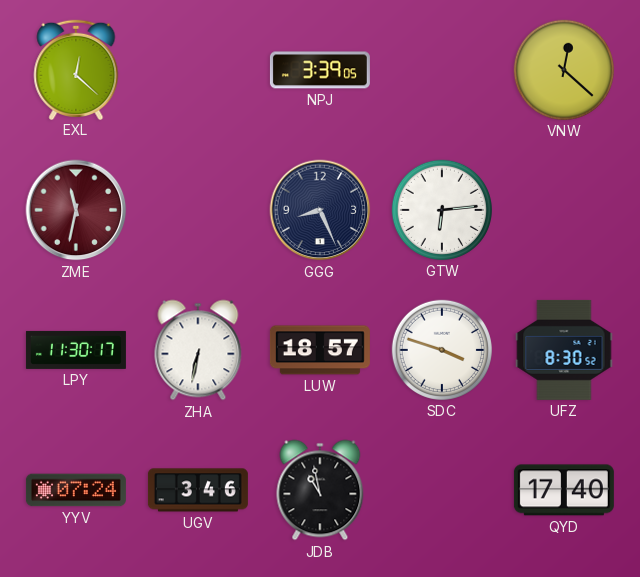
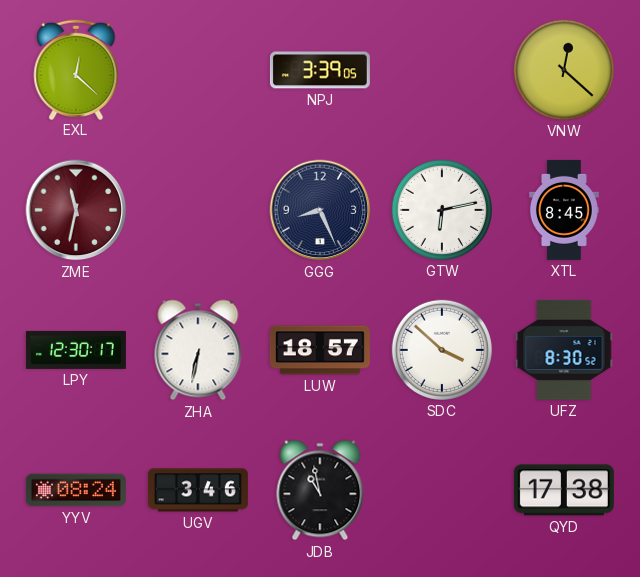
GTW: 6:14 -> 6:13
XTL: none -> 8:45
LPY: 11:30 -> 12:30
SDC: 3:48 -> 3:52
YYV: 07:24 -> 08:24
QYD: 17:40 -> 17:38
